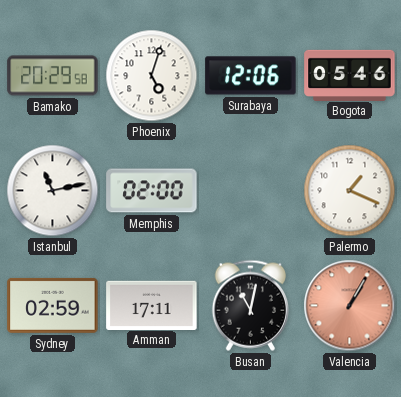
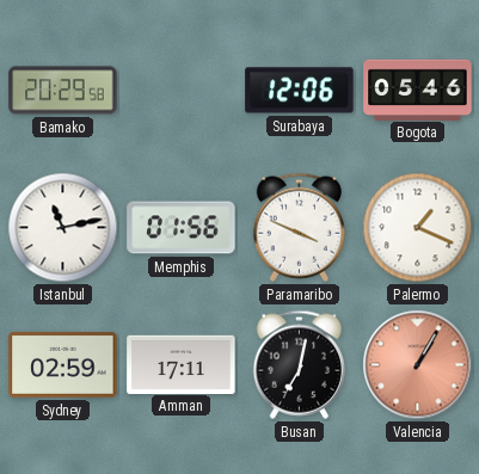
Phoenix: 5:03 -> none
Memphis: 02:00 -> 01:56
Paramaribo: none -> 3:49
Busan: 11:02 -> 7:02
